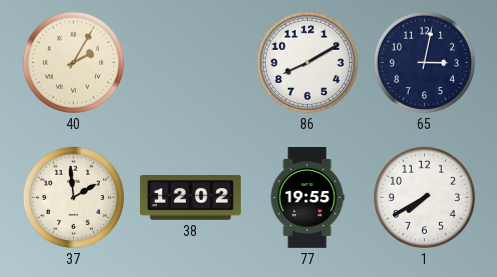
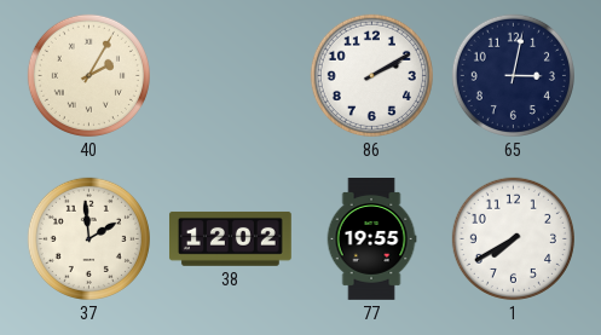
86: 8:10 -> 2:10
